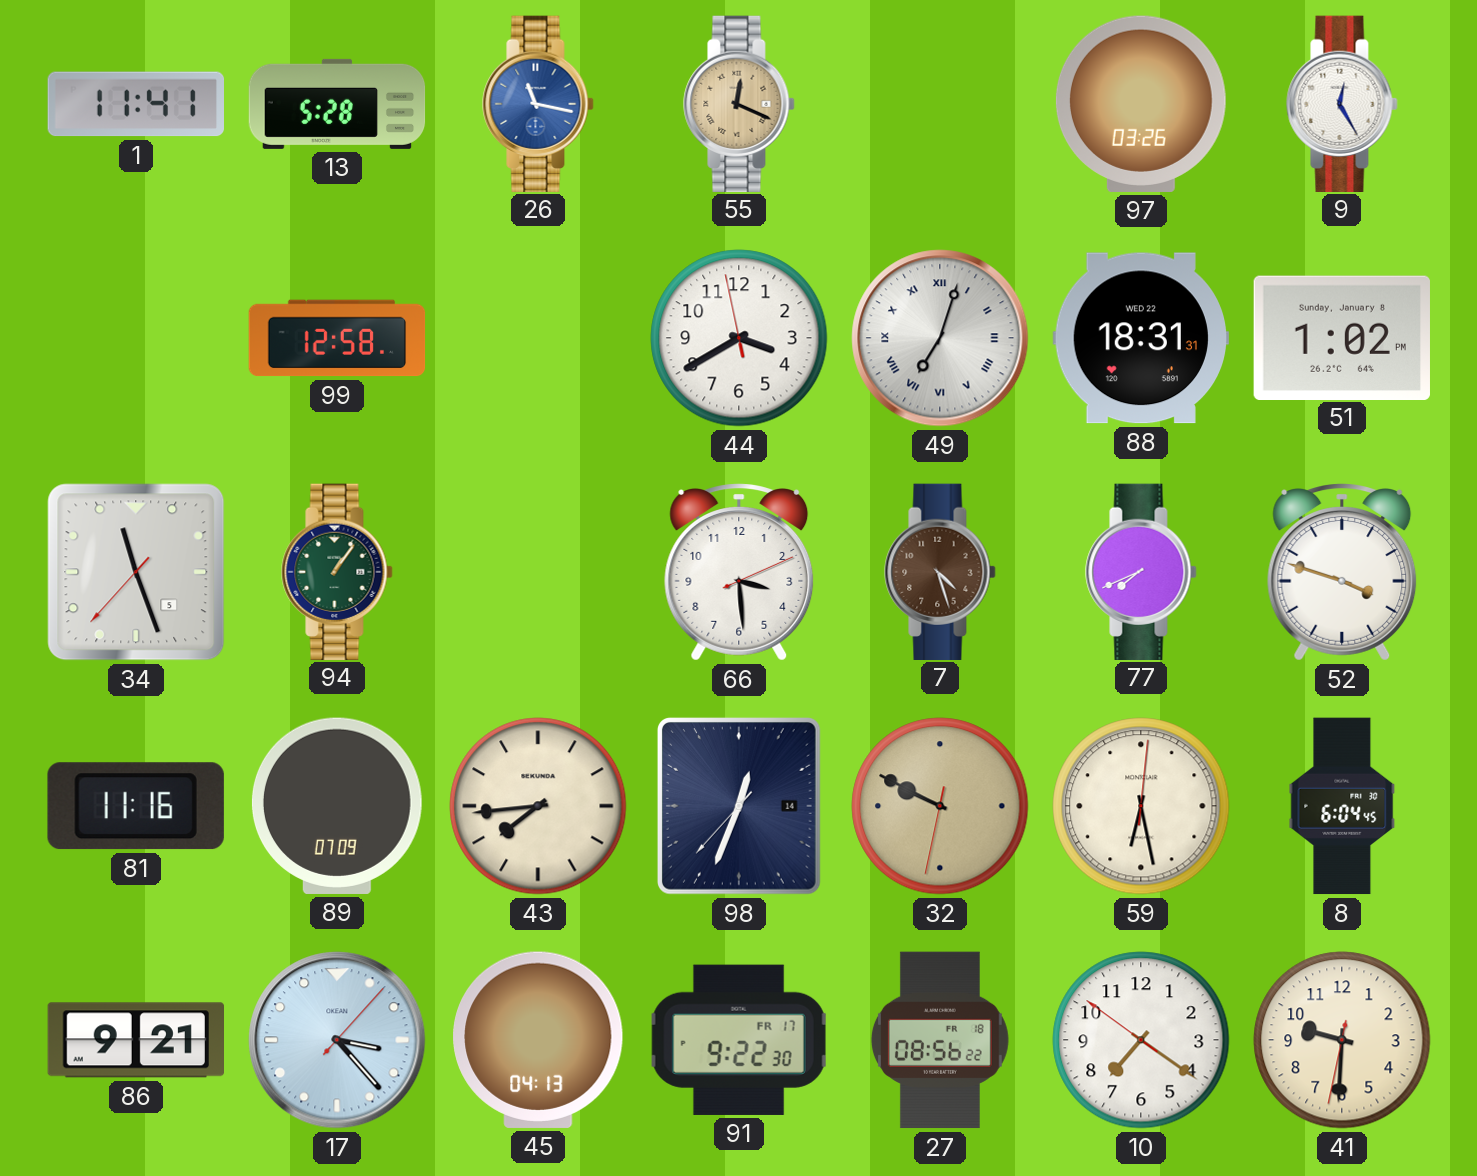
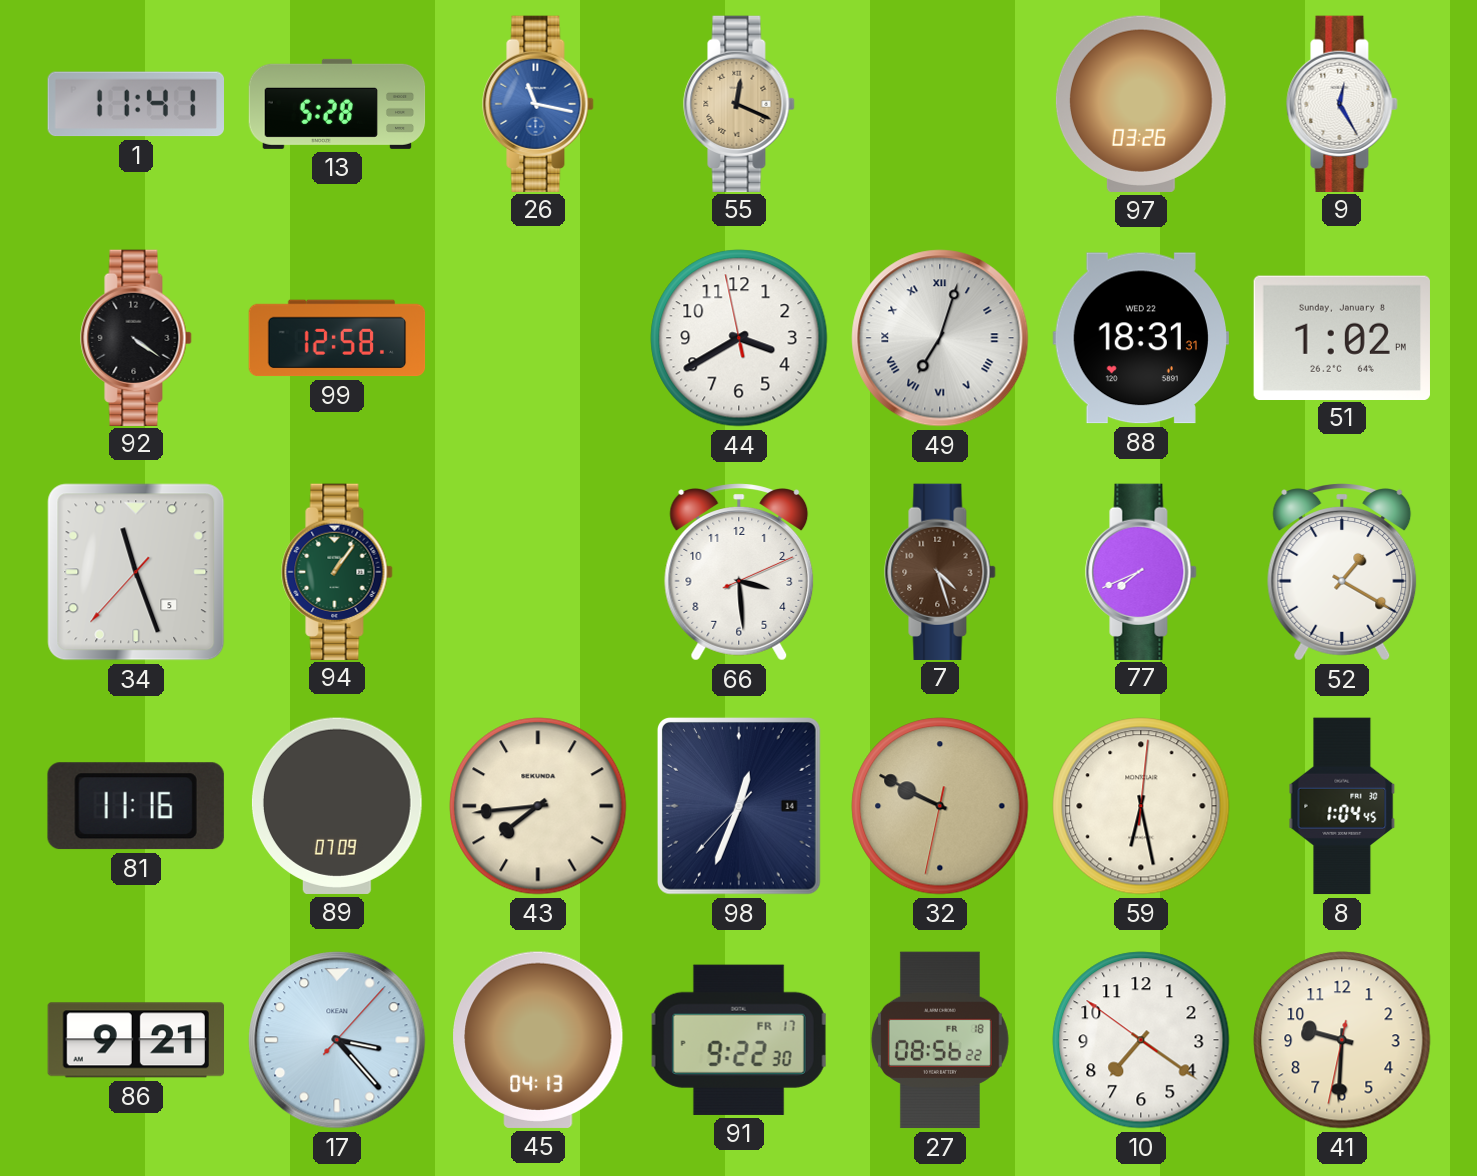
92: none -> 4:21
52: 3:48 -> 1:20
8: 6:04 -> 1:04
